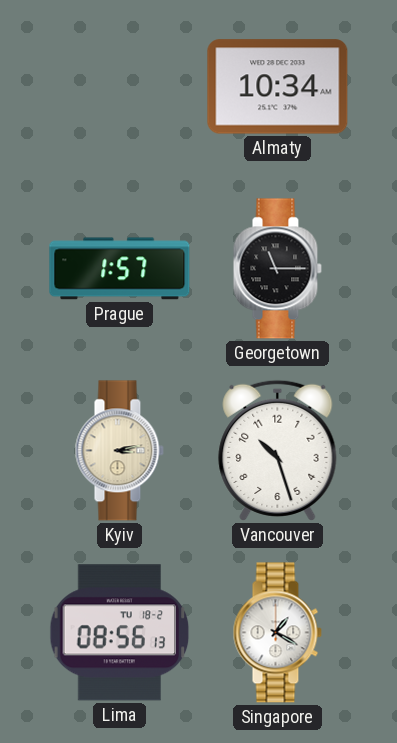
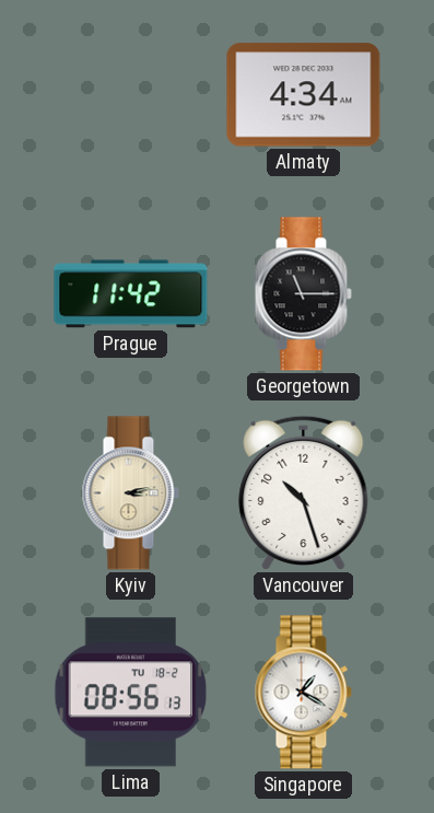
Almaty: 10:34 -> 4:34
Prague: 1:57 -> 11:42
